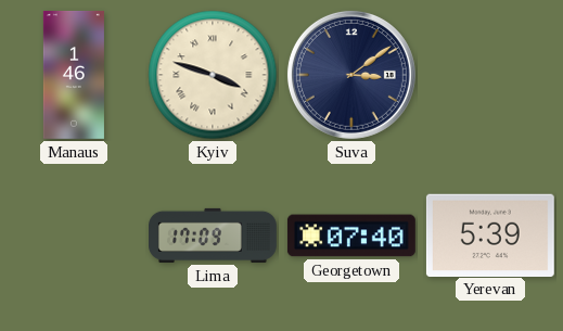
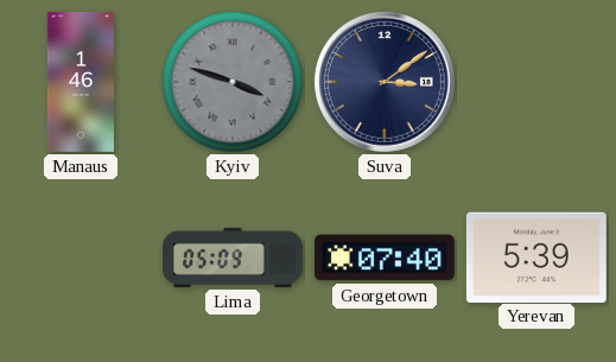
Kyiv dial: cream -> grey
Lima: 17:09 -> 05:09
